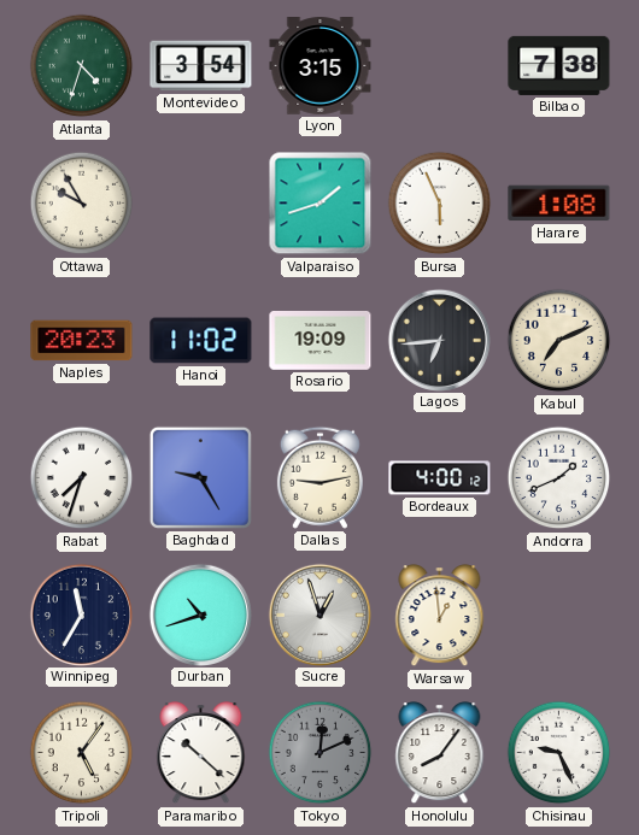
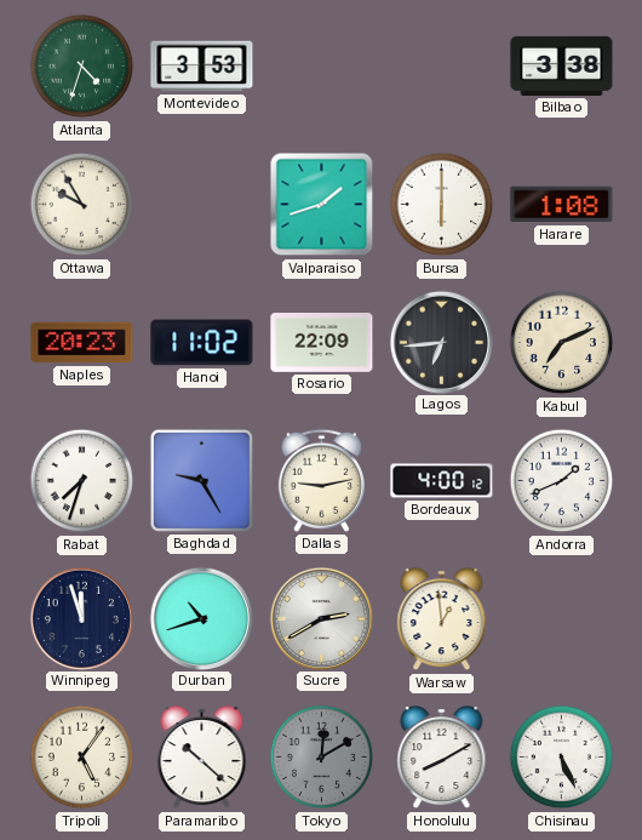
Montevideo: 3:54 -> 3:53
Lyon: 3:15 -> none
Bilbao: 7:38 -> 3:38
Bursa: 5:56 -> 6:00
Rosario: 19:09 -> 22:09
Winnipeg: 11:35 -> 11:57
Sucre: 12:57 -> 2:40
Tokyo: 12:11 -> 12:10
Honolulu: 8:06 -> 8:10
Chisinau: 9:26 -> 5:26
